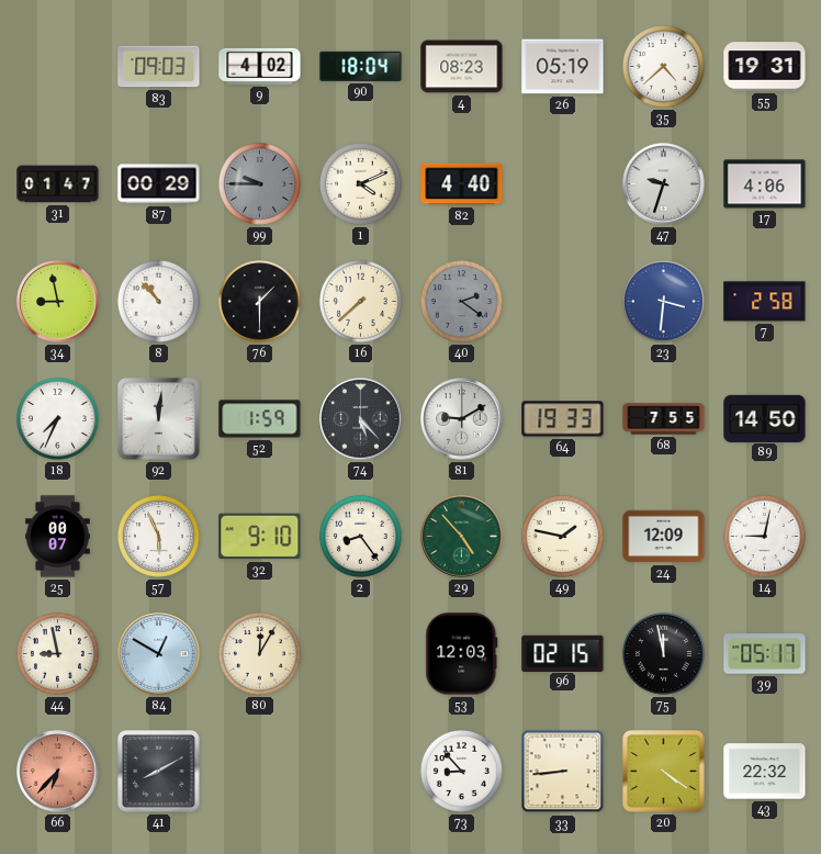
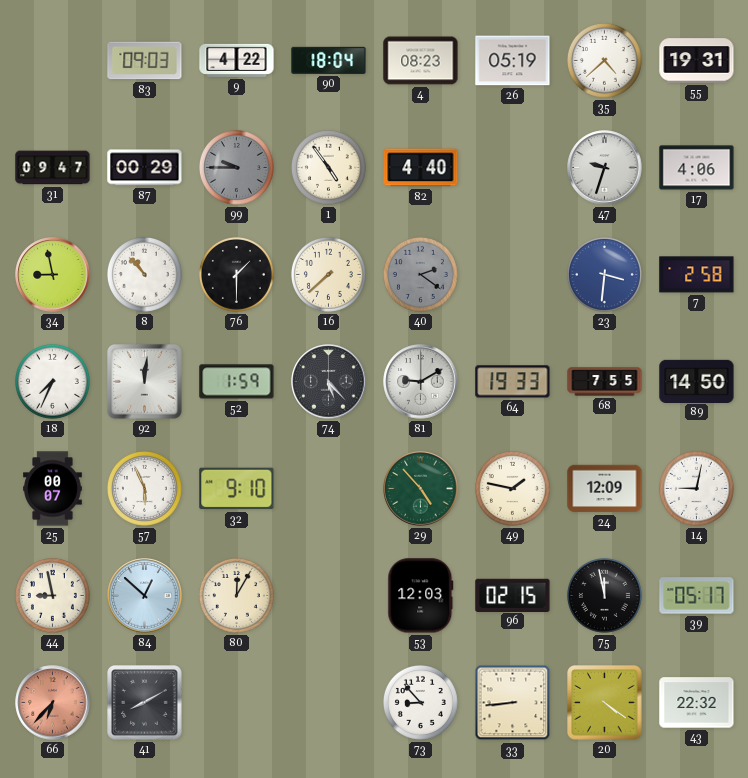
9: 4:02 -> 4:22
31: 01:47 -> 09:47
1: 4:11 -> 4:54
2: 8:24 -> none
84: 12:50 -> 12:52
